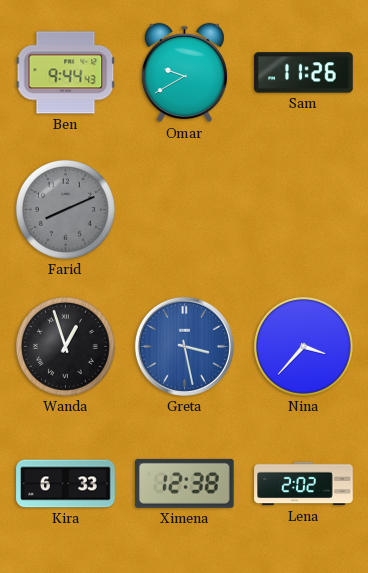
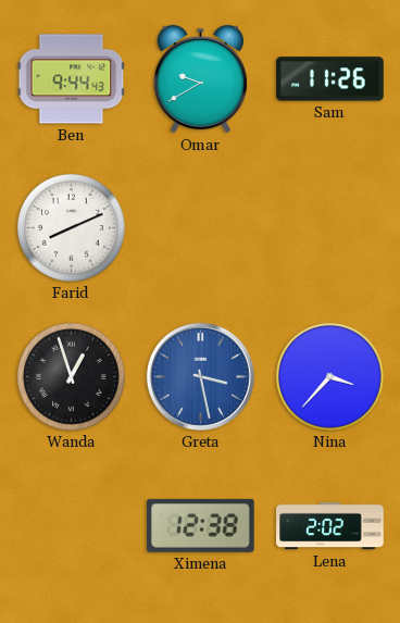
Farid dial: grey -> white
Kira: 6:33 -> none
